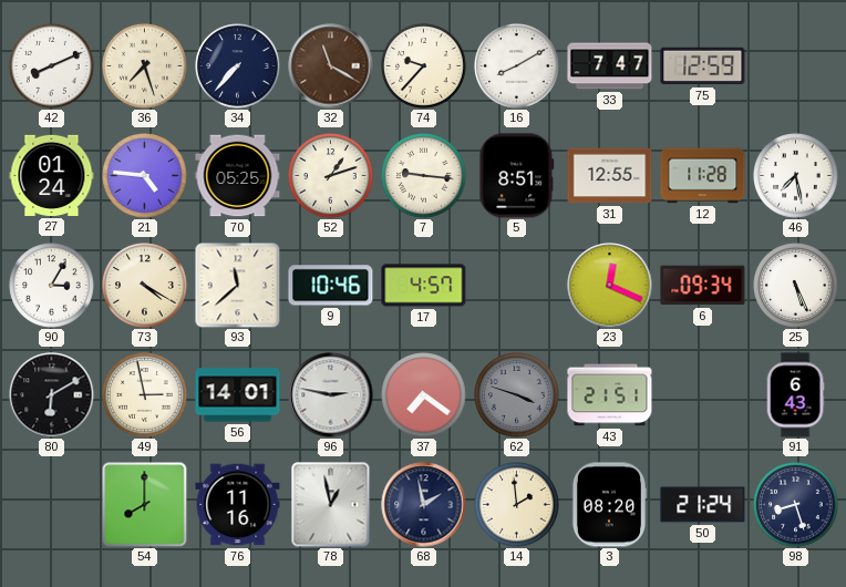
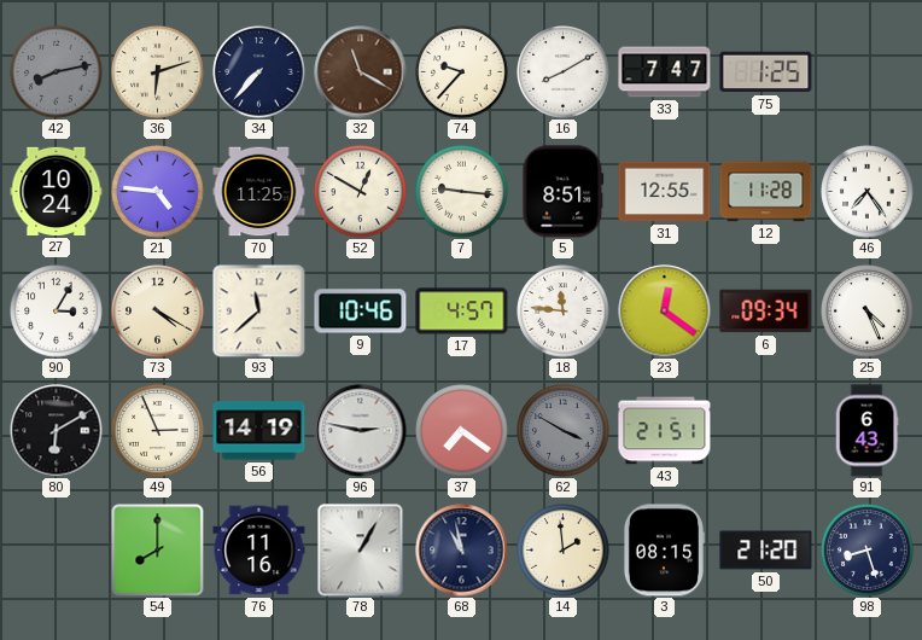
42: 8:11 -> 8:13
42 dial: white -> grey
36: 7:27 -> 6:12
75: 12:59 -> 1:25
27: 01:24 -> 10:24
70: 05:25 -> 11:25
52: 1:12 -> 12:50
46: 7:28 -> 7:24
18: none -> 11:46
23: 12:19 -> 12:21
25: 5:26 -> 4:26
49: 2:58 -> 2:56
56: 14:01 -> 14:19
62: 3:48 -> 3:50
78: 12:58 -> 1:05
68: 1:58 -> 10:58
3: 08:20 -> 08:15
50: 21:24 -> 21:20
